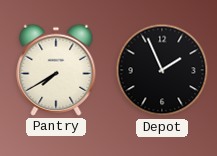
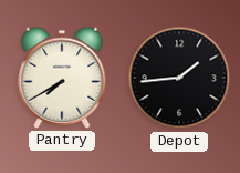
Depot: 1:56 -> 1:44
